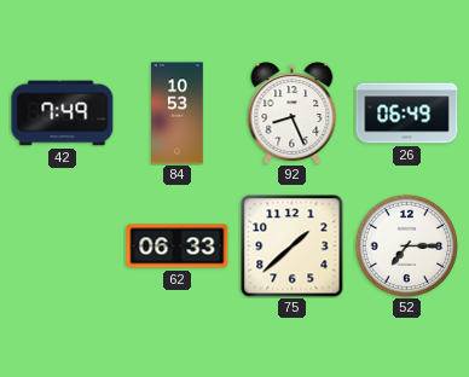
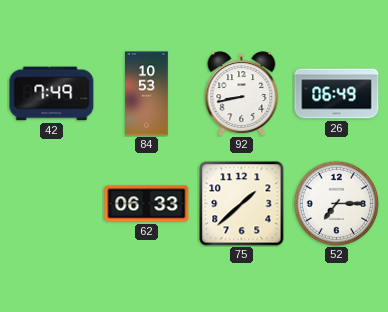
92: 8:26 -> 8:43
